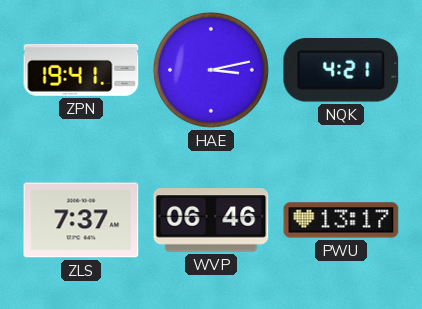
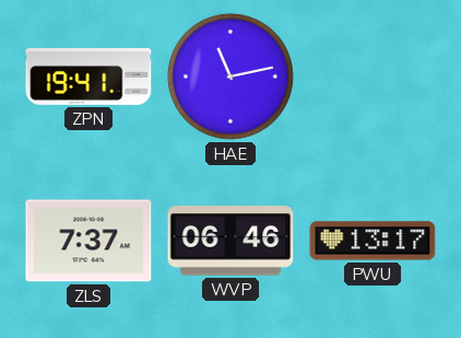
HAE: 3:13 -> 11:13
NQK: 4:21 -> none
